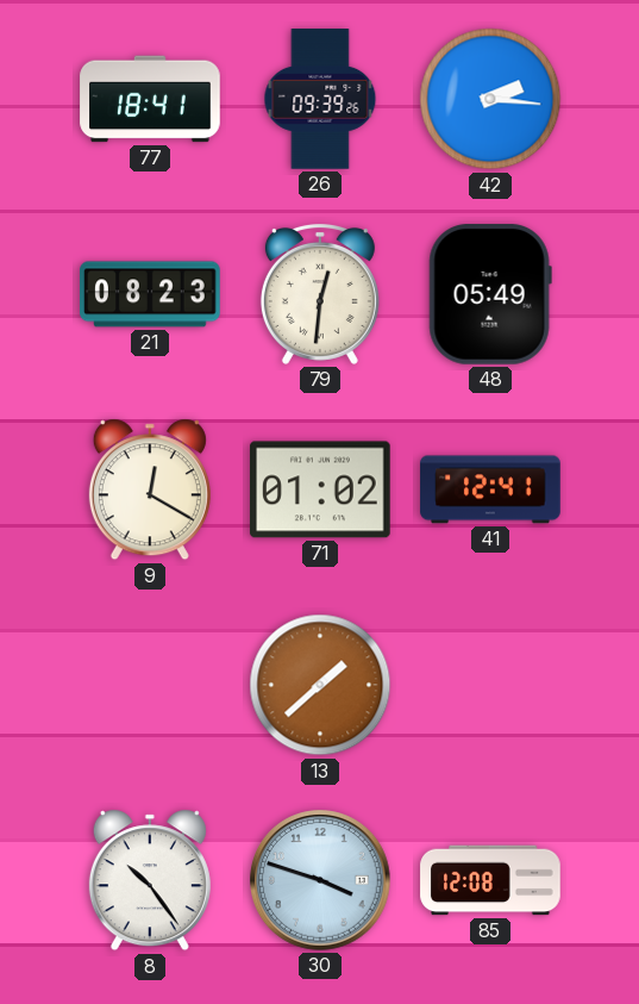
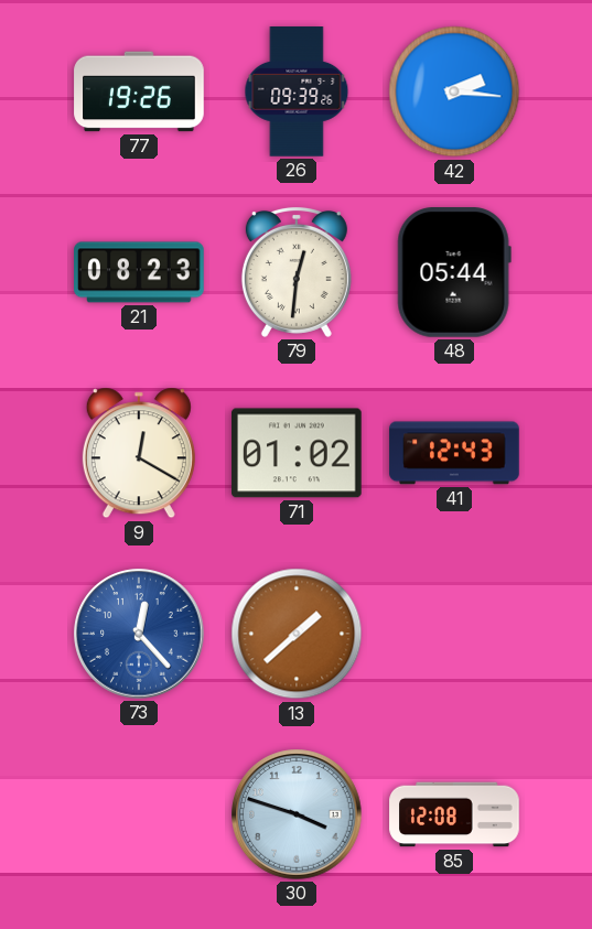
77: 18:41 -> 19:26
48: 05:49 -> 05:44
41: 12:41 -> 12:43
73: none -> 12:23
8: 10:24 -> none
